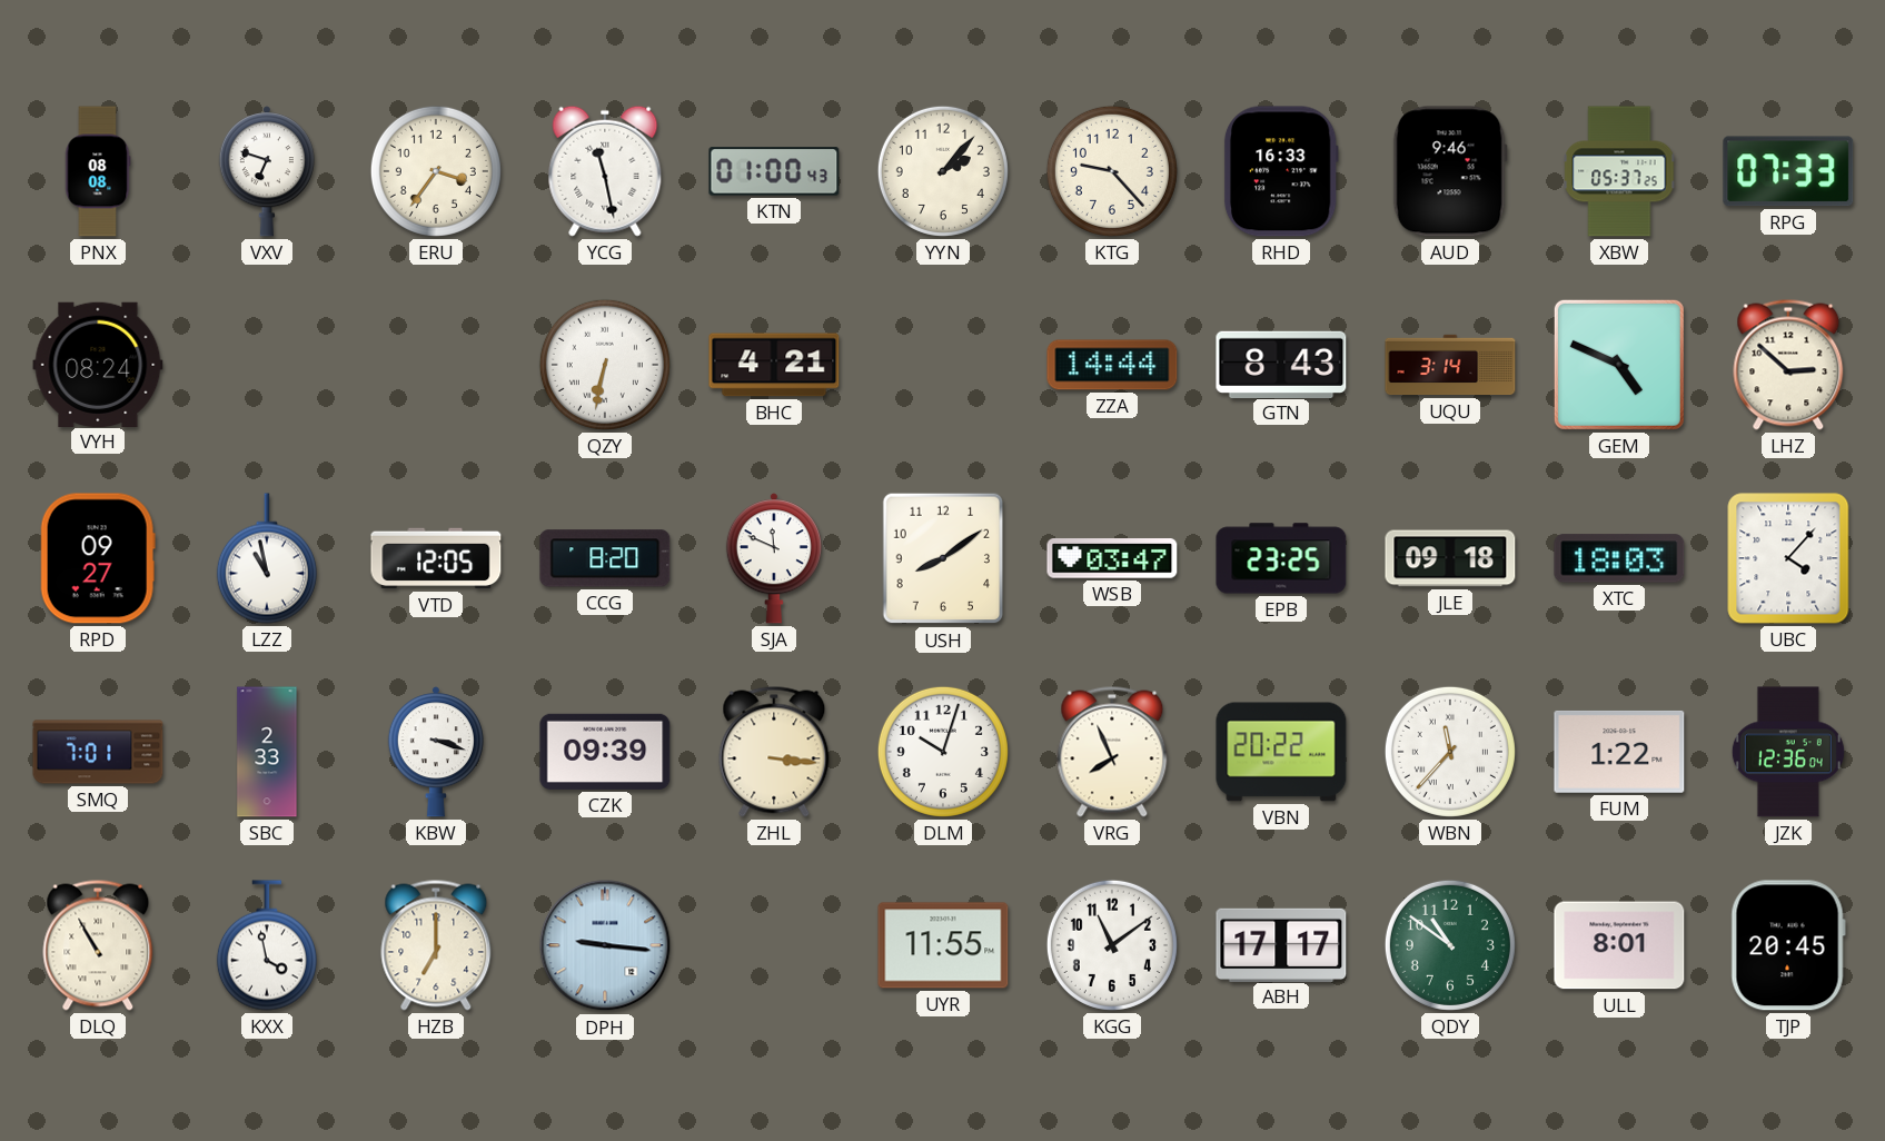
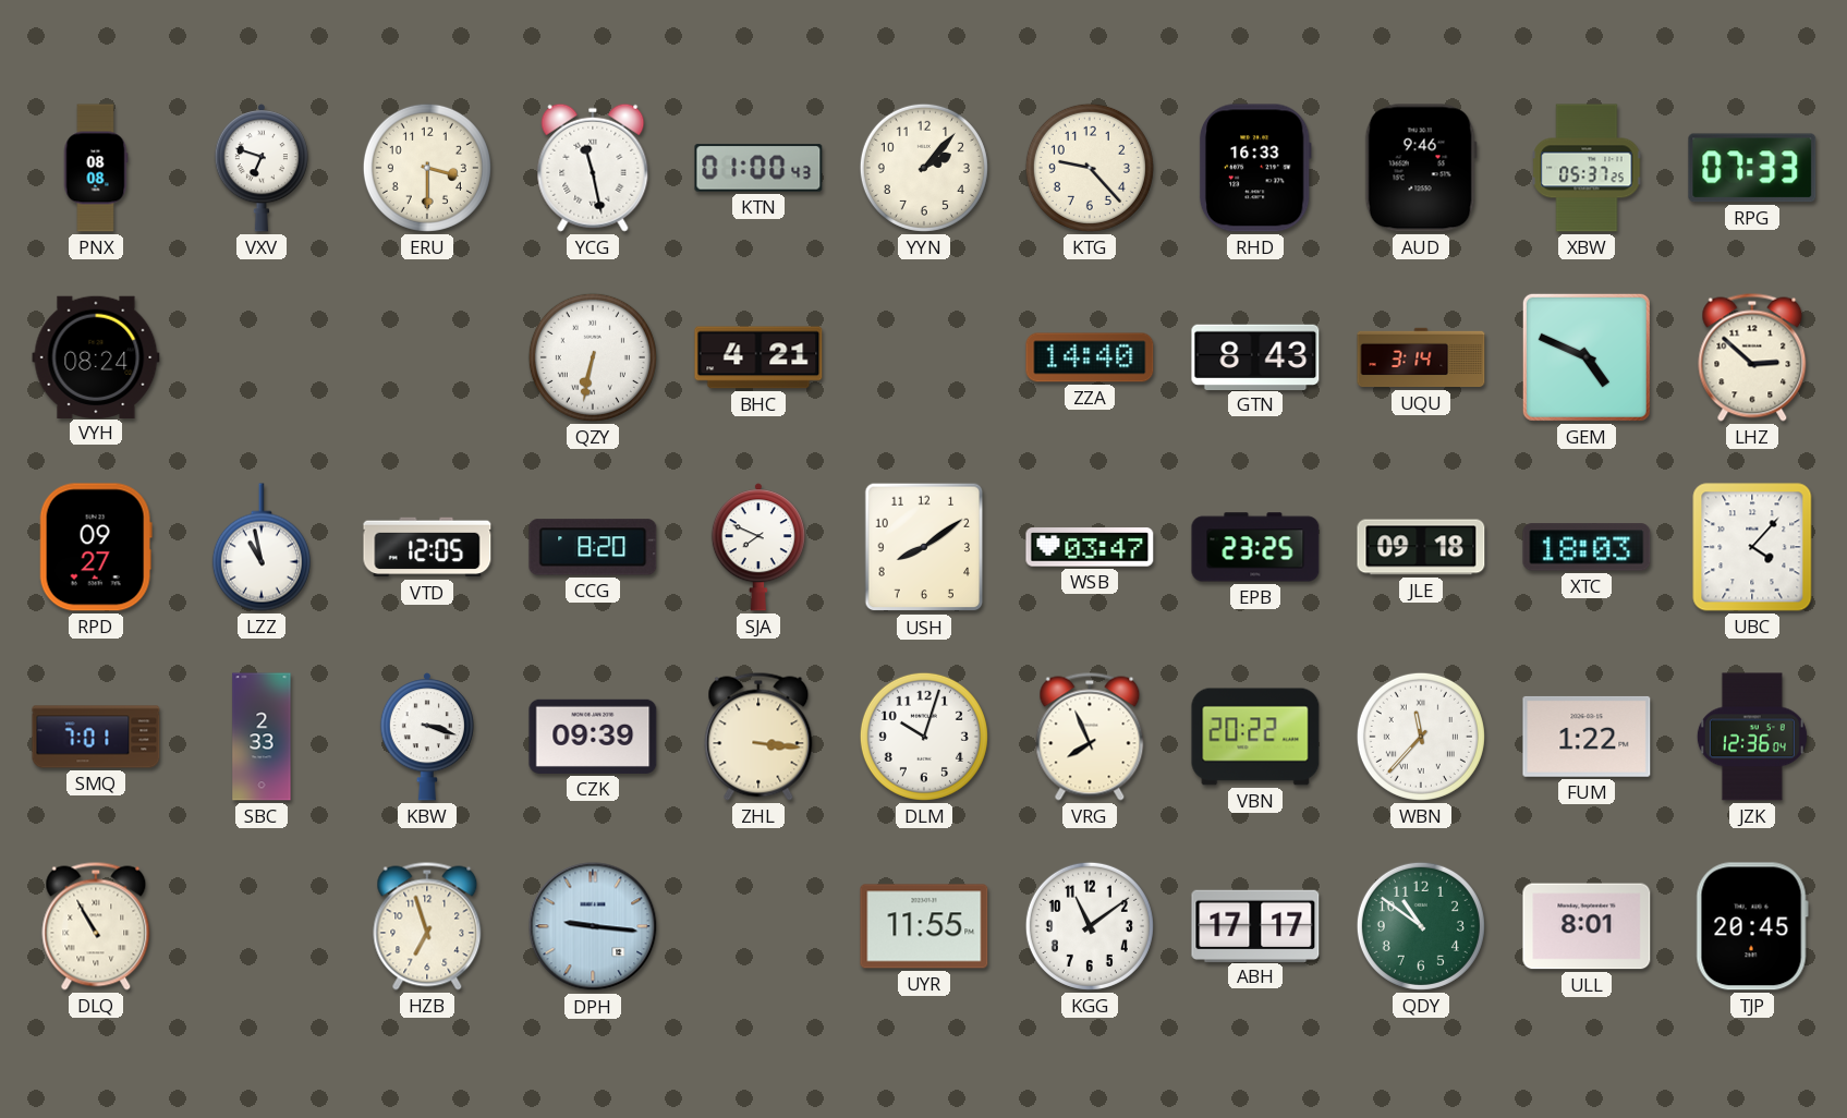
ERU: 3:36 -> 3:30
ZZA: 14:44 -> 14:40
SJA: 11:49 -> 7:49
KXX: 3:58 -> none
HZB: 7:00 -> 6:57
